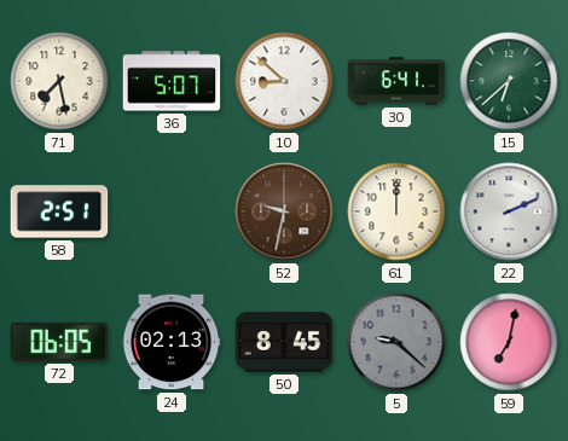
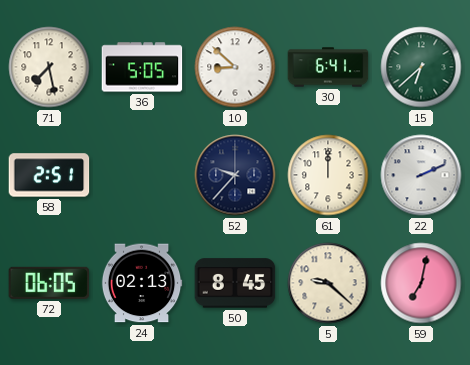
36: 5:07 -> 5:05
52: 9:32 -> 9:37
52 dial: brown -> navy
5 dial: grey -> cream
